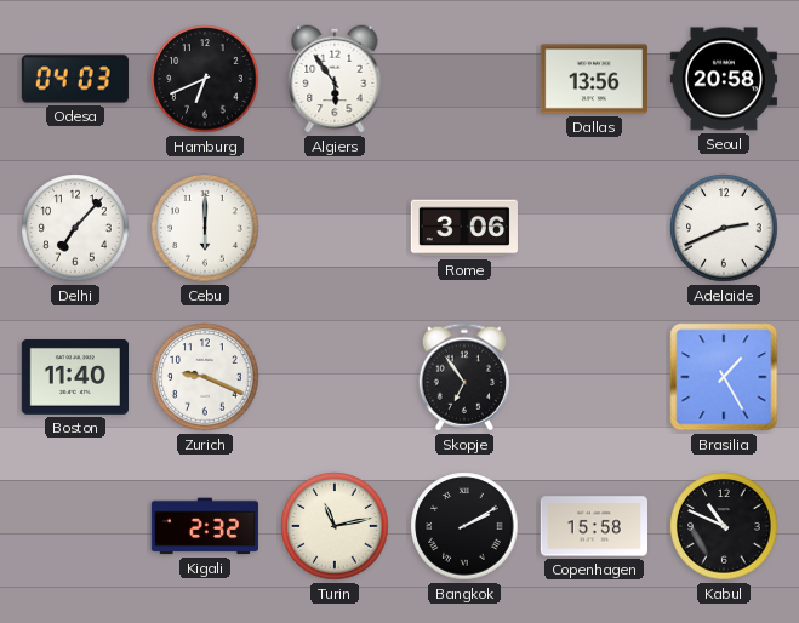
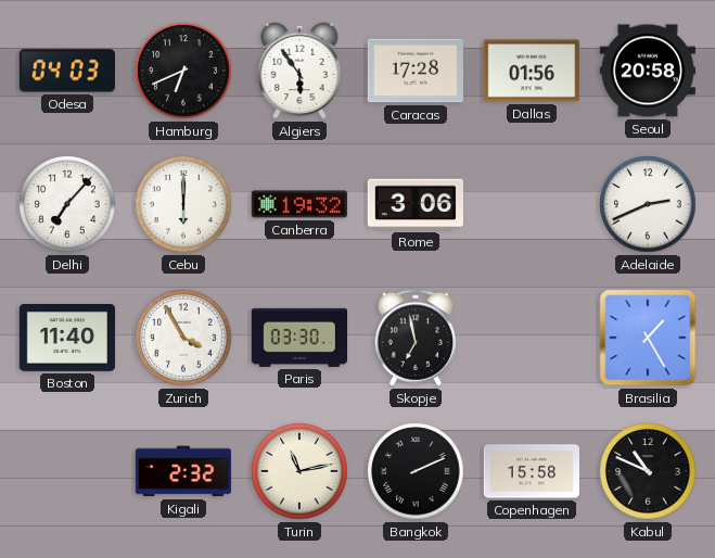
Caracas: none -> 17:28
Dallas: 13:56 -> 01:56
Canberra: none -> 19:32
Zurich: 9:19 -> 3:55
Paris: none -> 03:30
Skopje: 6:54 -> 6:58
Bangkok: 2:10 -> 2:11
